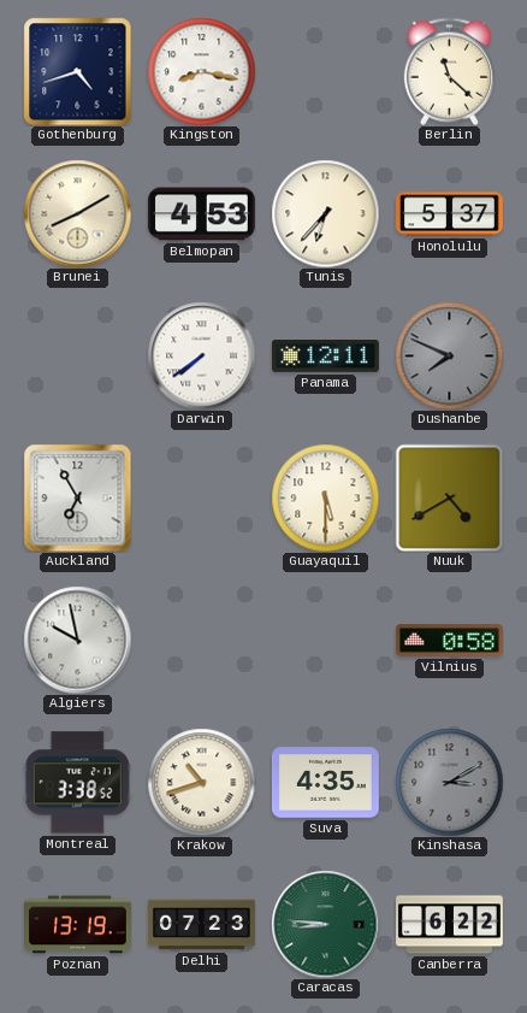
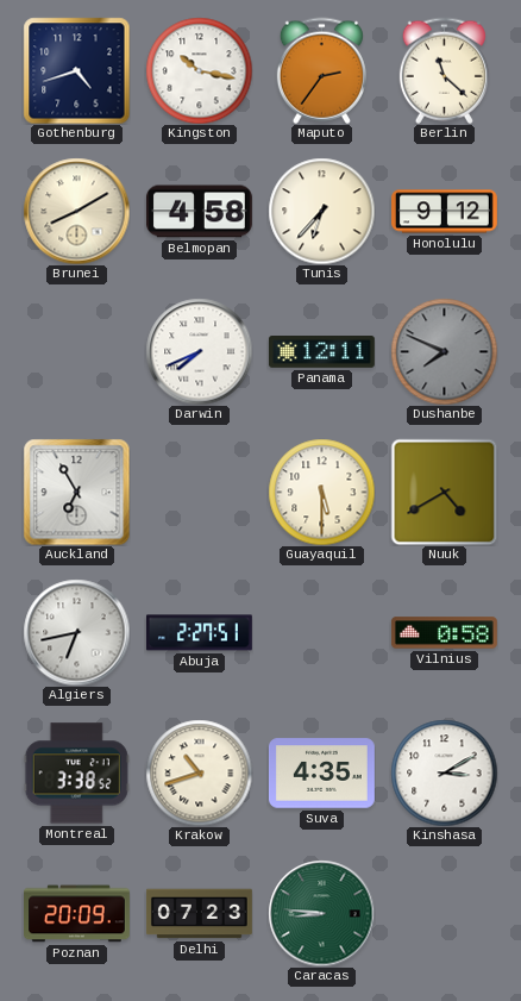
Kingston: 8:17 -> 10:17
Maputo: none -> 2:36
Belmopan: 4:53 -> 4:58
Honolulu: 5:37 -> 9:12
Darwin: 7:39 -> 7:41
Algiers: 9:58 -> 6:43
Abuja: none -> 2:27
Kinshasa dial: grey -> white
Poznan: 13:19 -> 20:09
Canberra: 6:22 -> none
